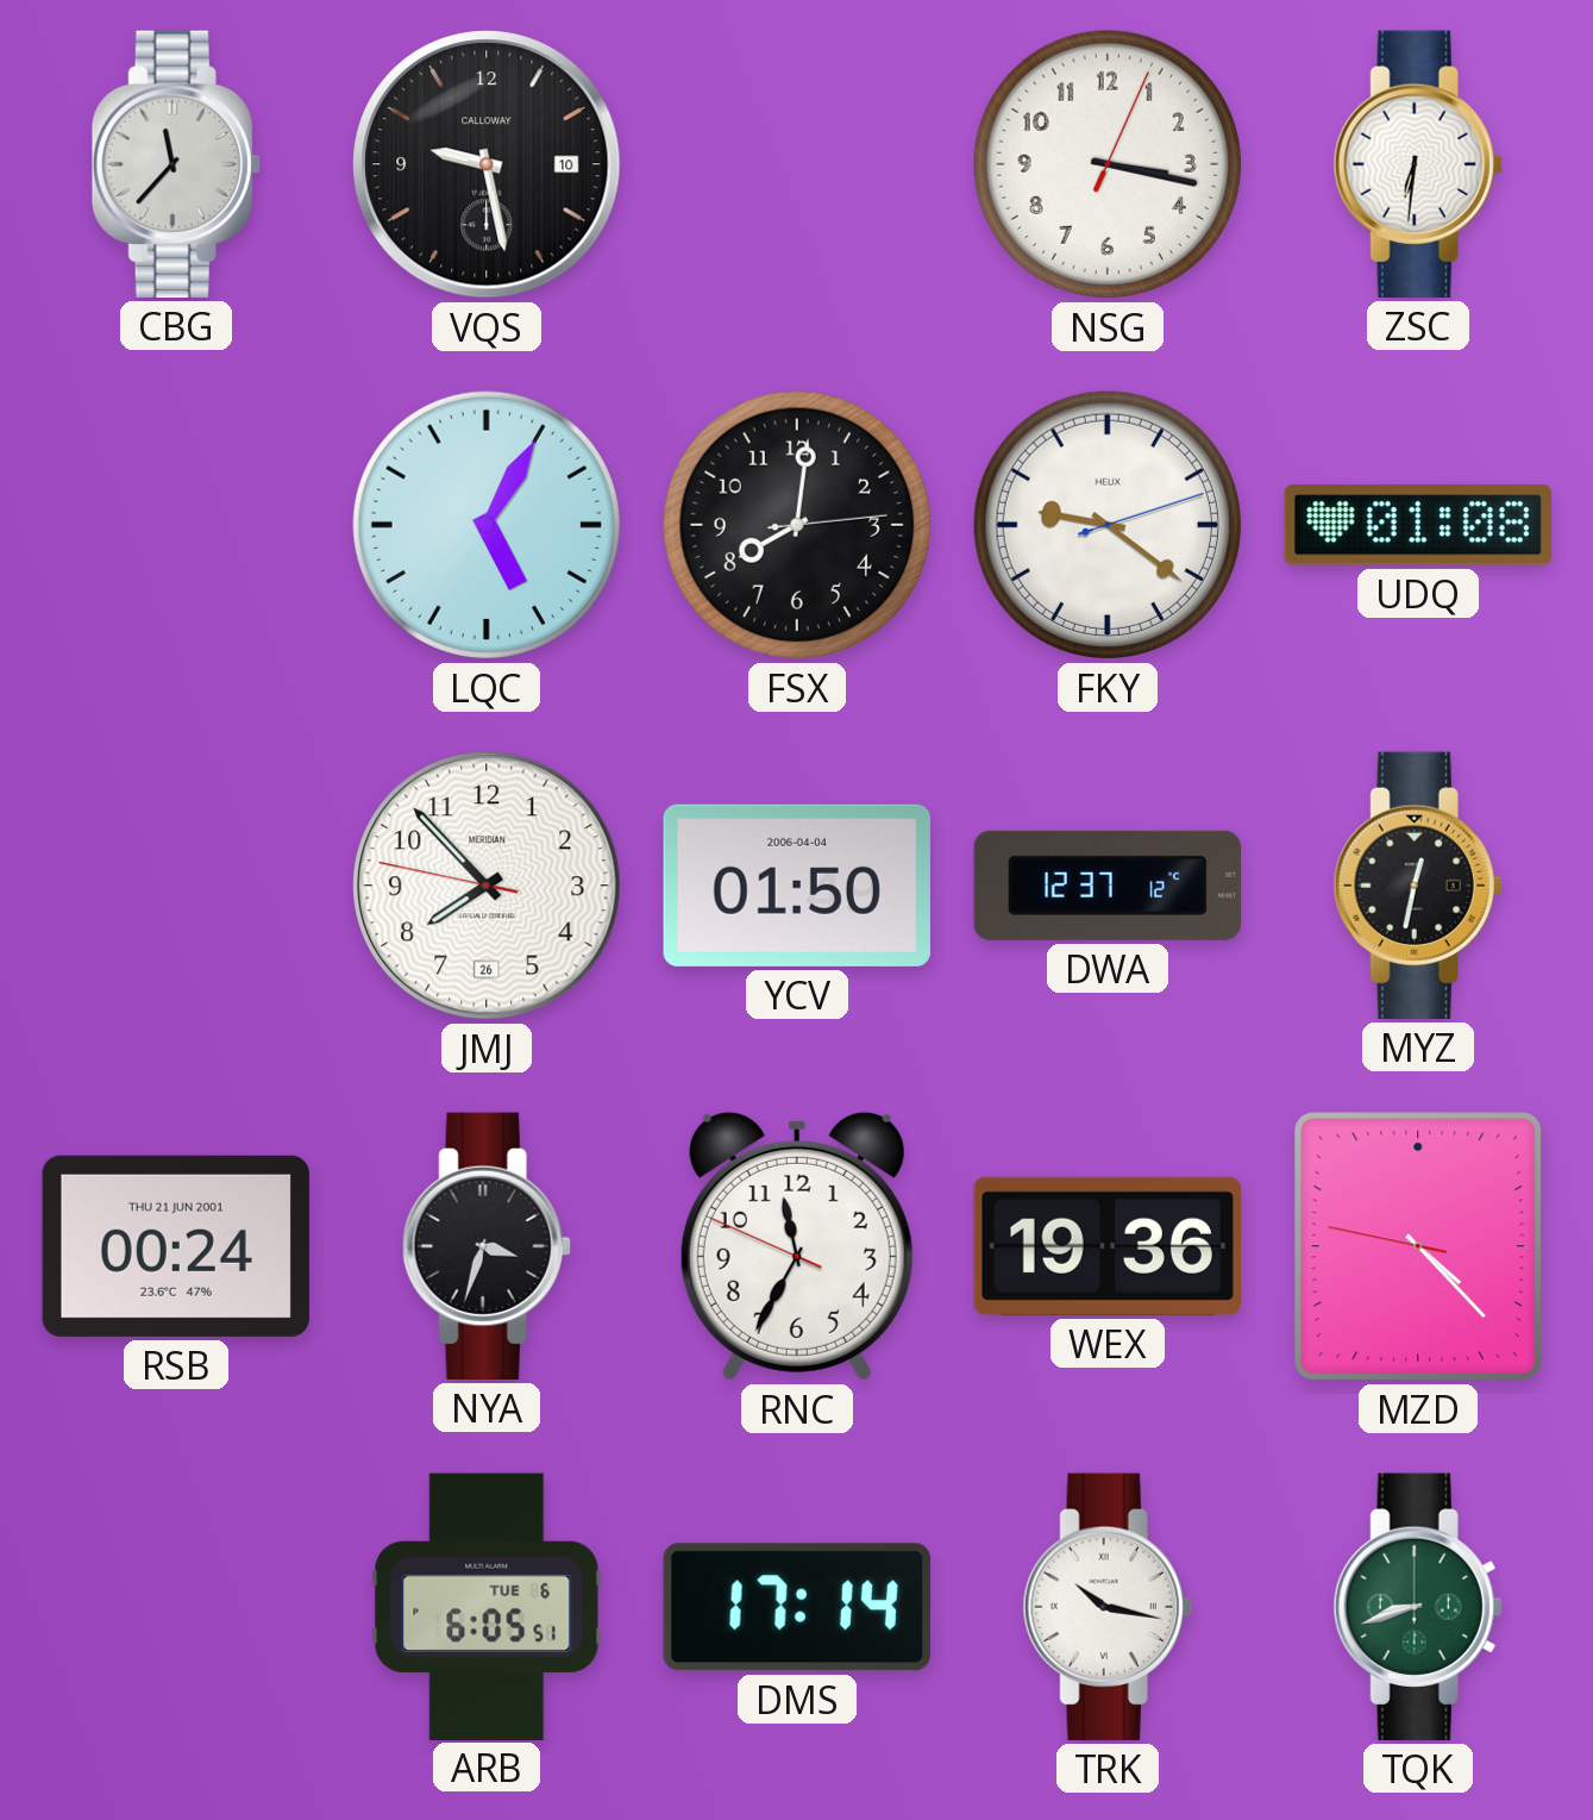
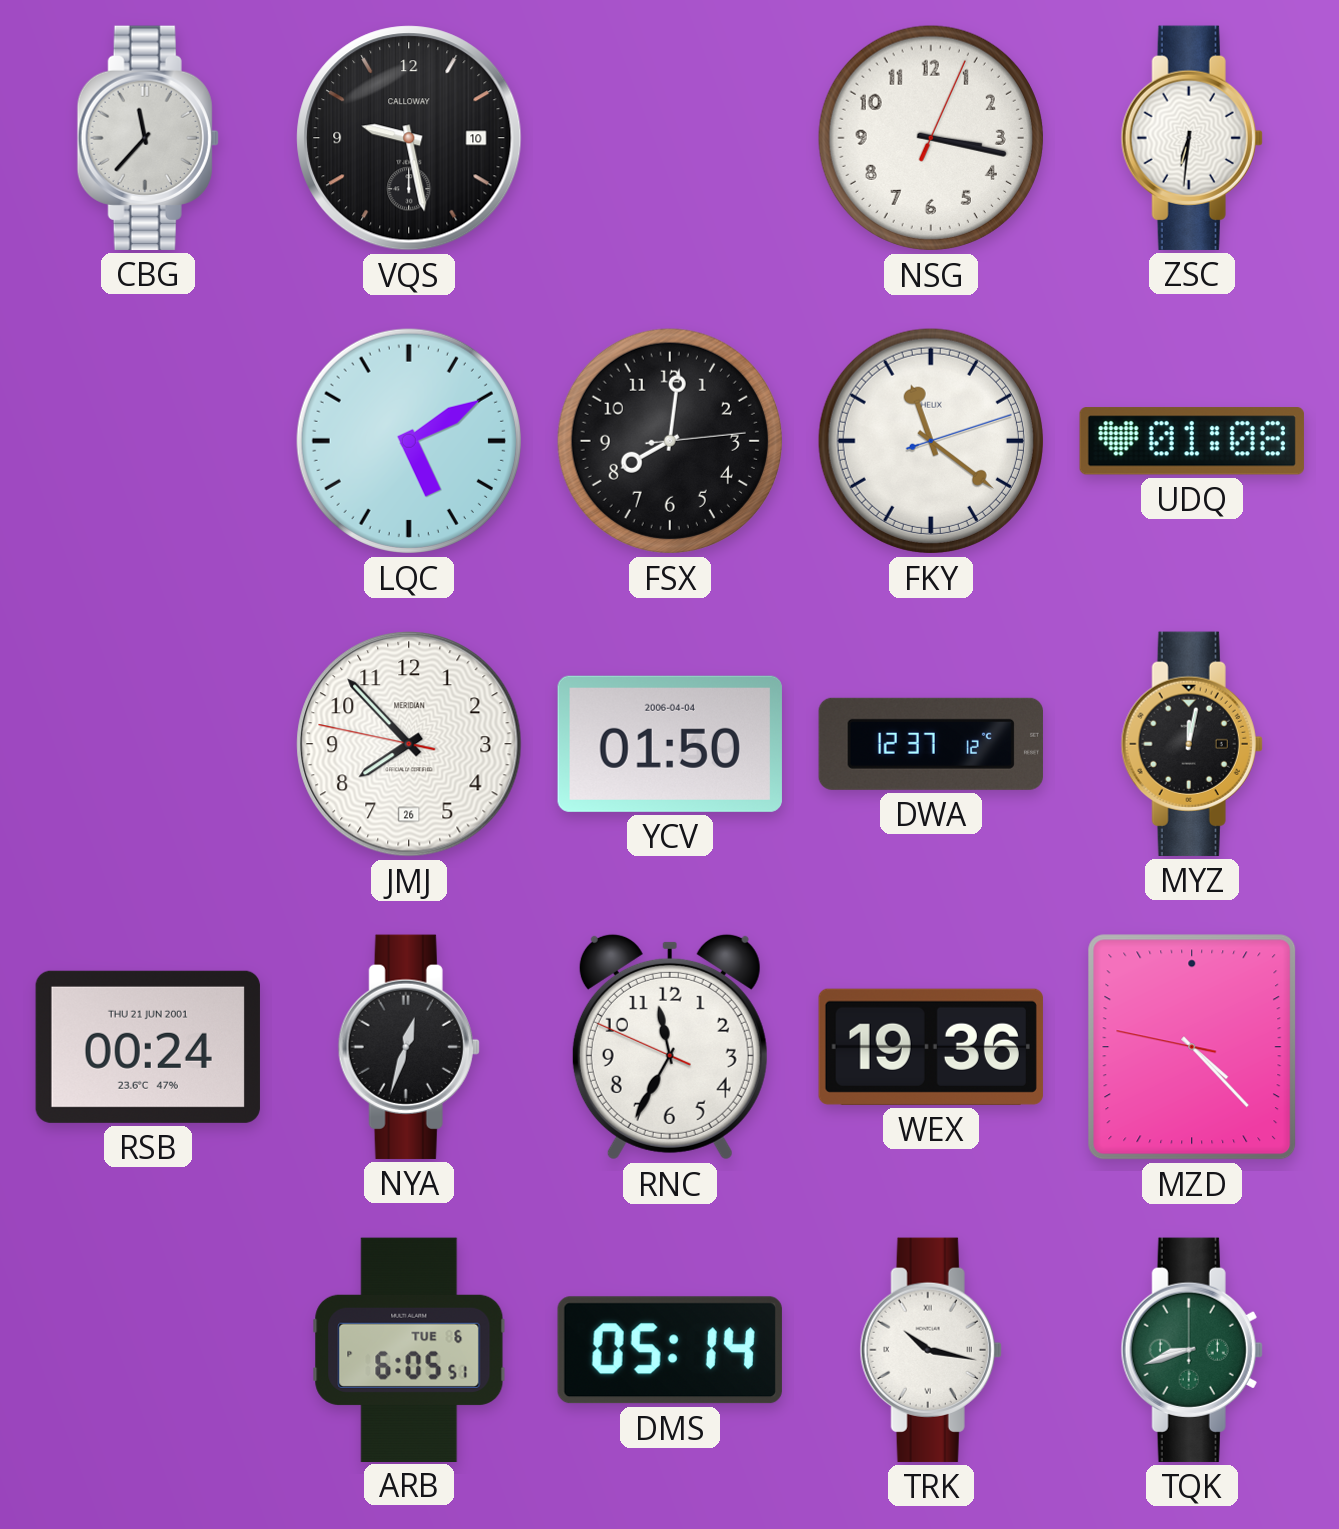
LQC: 5:05 -> 5:10
FKY: 9:21 -> 11:21
MYZ: 12:32 -> 12:02
NYA: 3:33 -> 12:33
DMS: 17:14 -> 05:14
